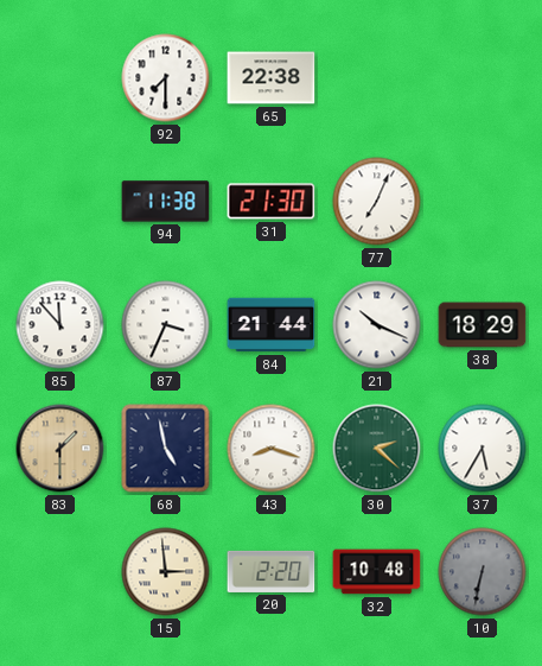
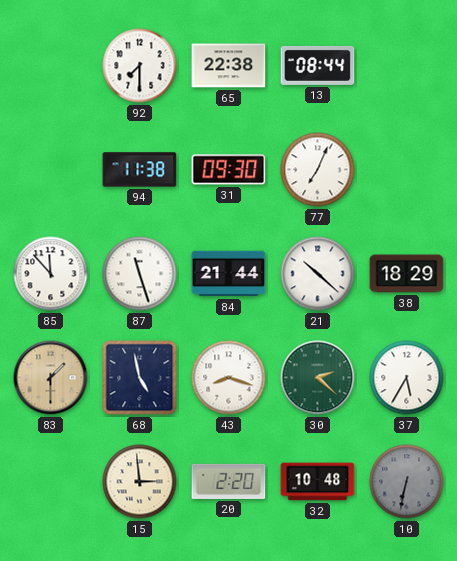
13: none -> 08:44
31: 21:30 -> 09:30
87: 3:34 -> 11:27
21: 10:19 -> 10:22
